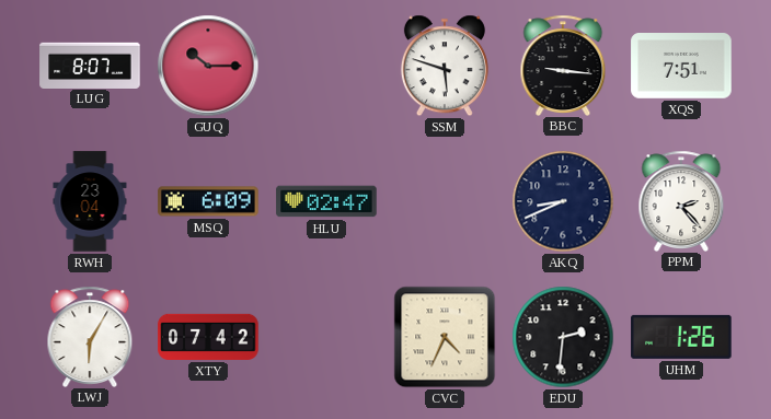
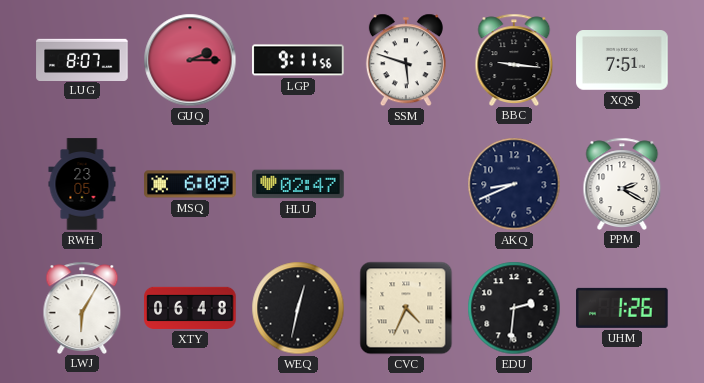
GUQ: 10:15 -> 2:15
LGP: none -> 9:11
RWH: 23:04 -> 23:05
PPM: 2:23 -> 2:20
XTY: 07:42 -> 06:48
WEQ: none -> 12:32
